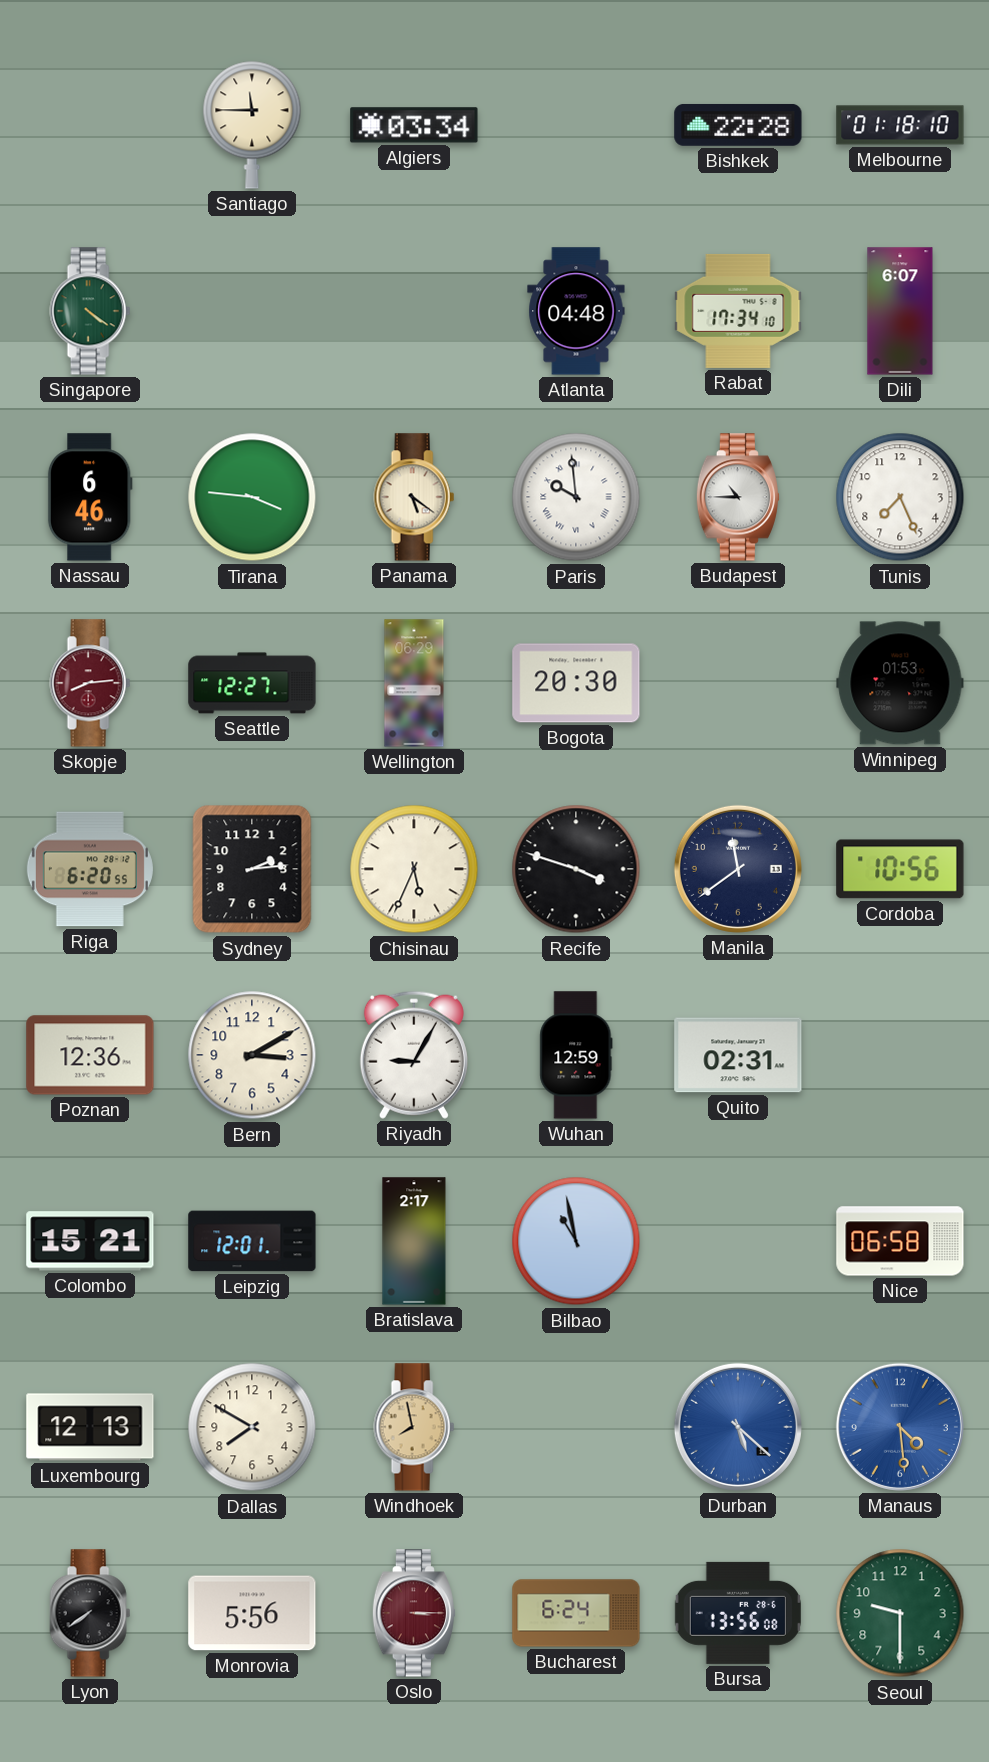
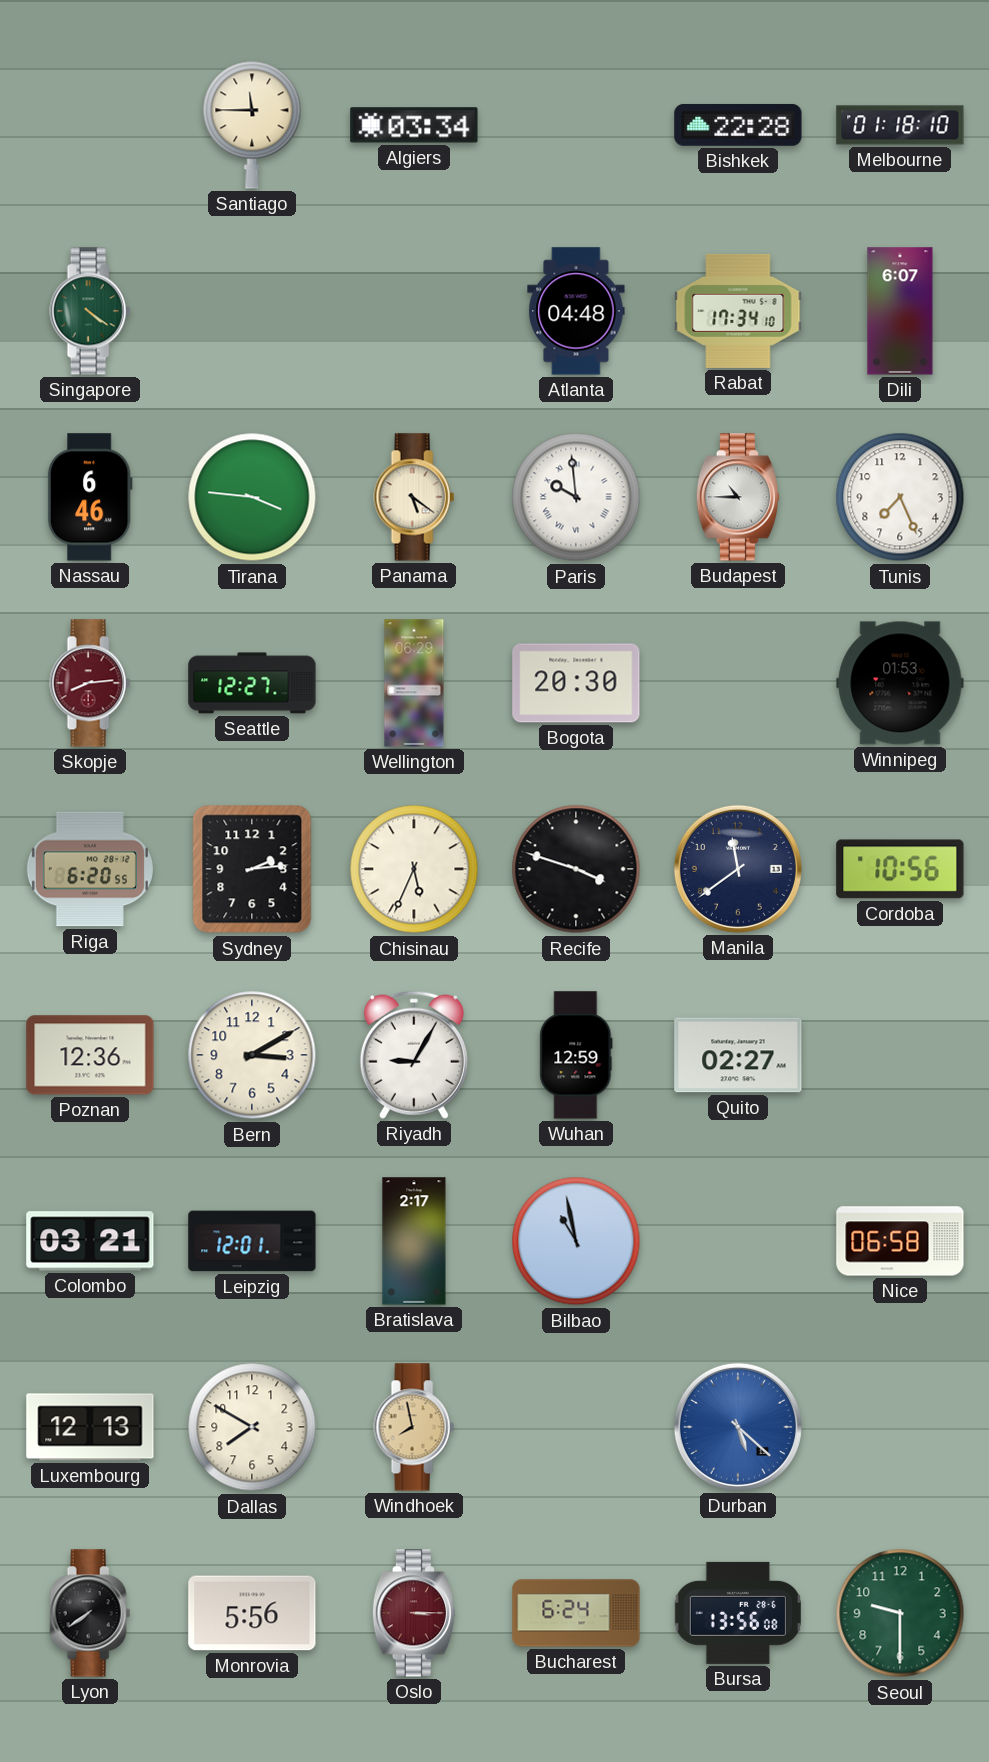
Quito: 02:31 -> 02:27
Colombo: 15:21 -> 03:21
Manaus: 4:29 -> none
